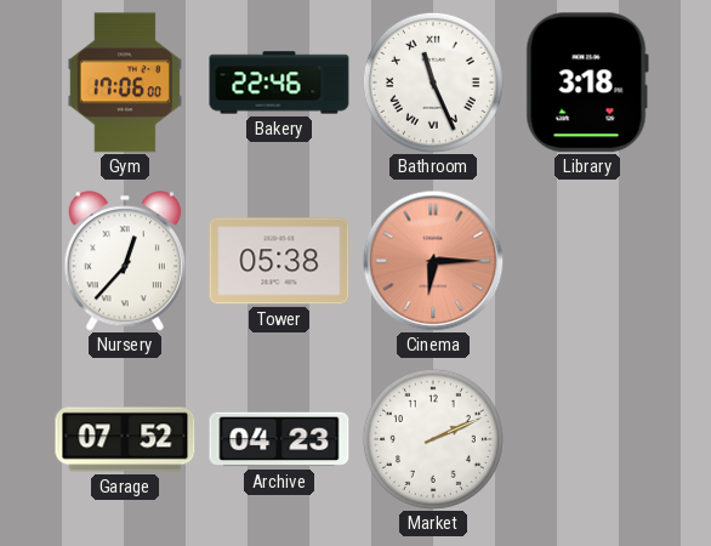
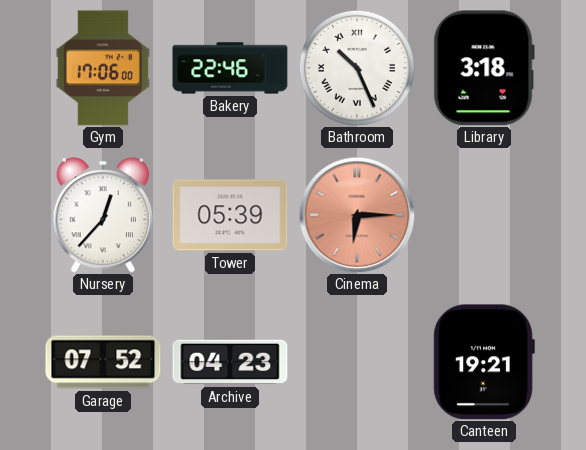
Bathroom: 11:26 -> 10:26
Tower: 05:38 -> 05:39
Market: 2:11 -> none
Canteen: none -> 19:21
